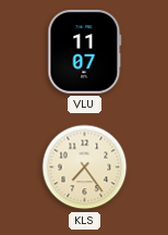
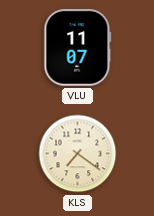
KLS: 7:24 -> 7:21
